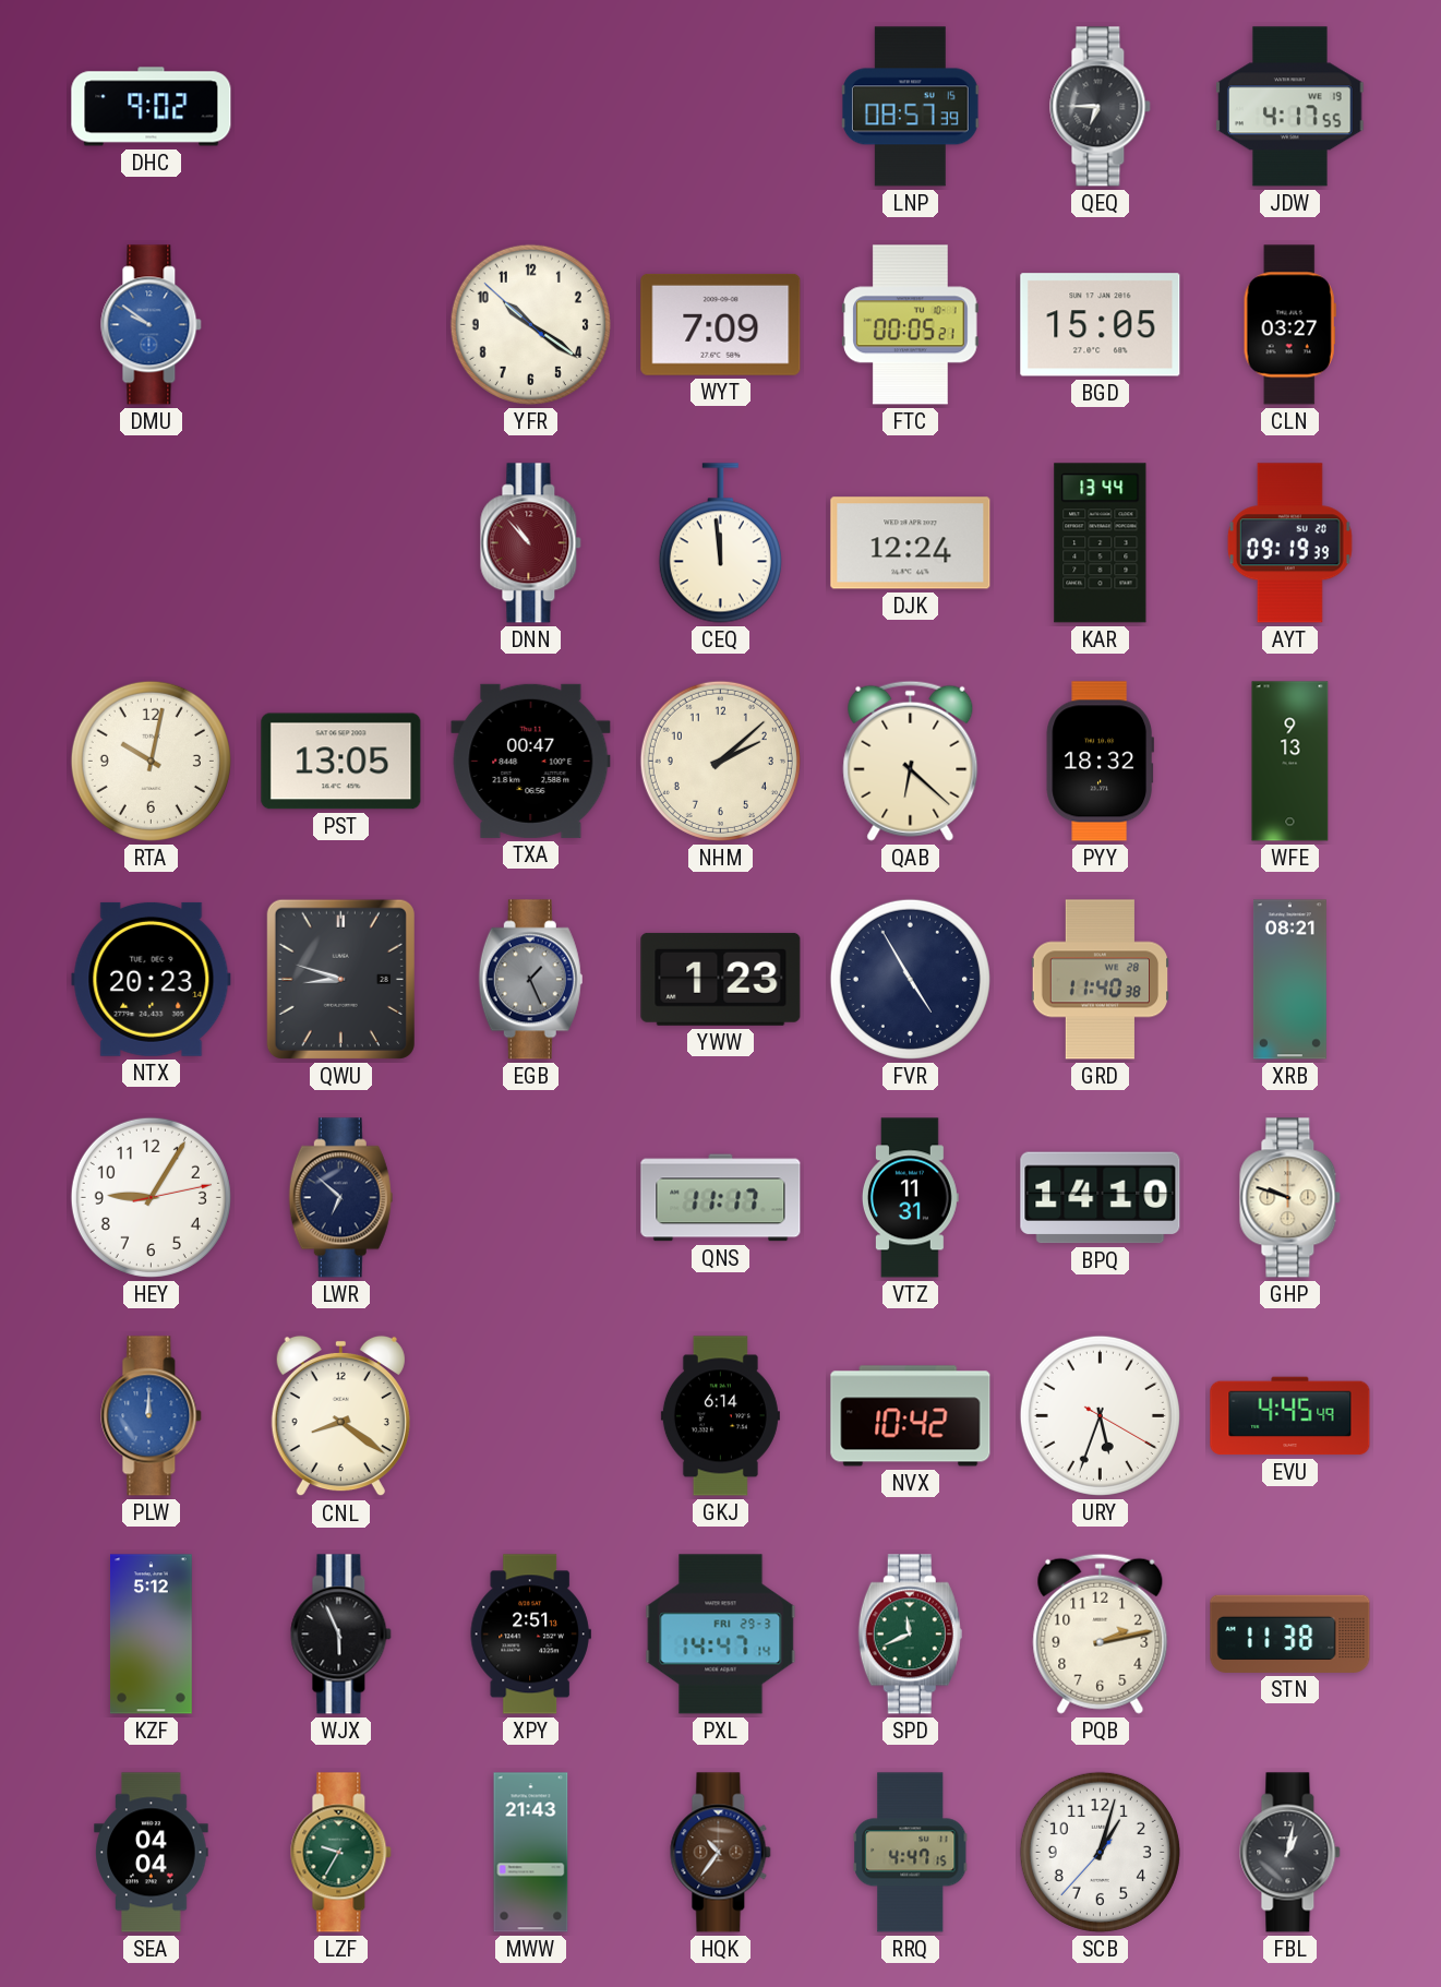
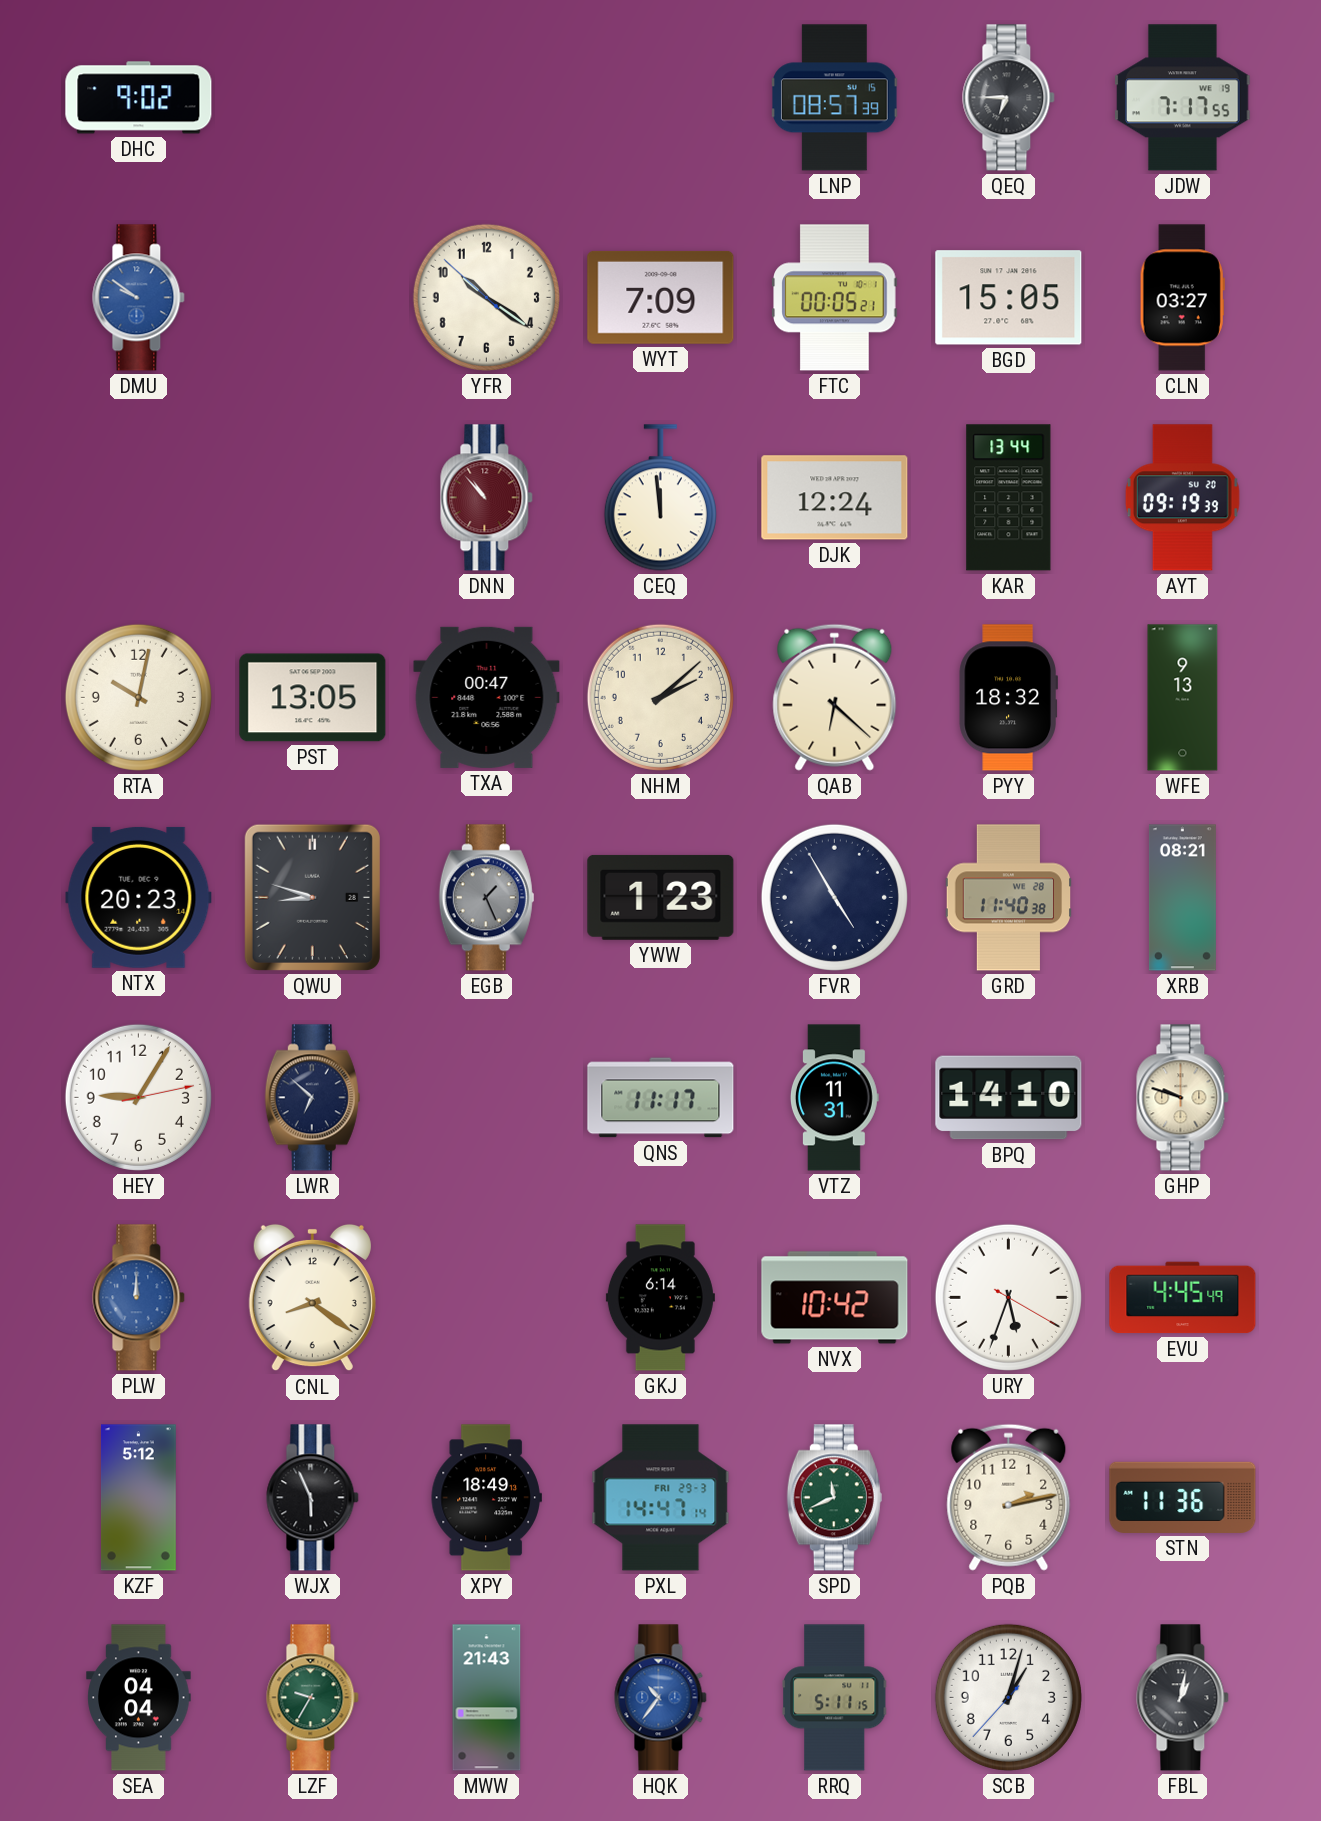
JDW: 4:17 -> 7:17
XPY: 2:51 -> 18:49
STN: 11:38 -> 11:36
HQK dial: brown -> blue
RRQ: 4:47 -> 5:11
